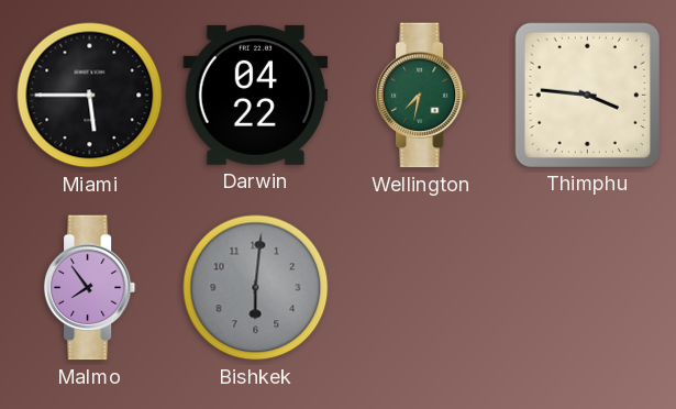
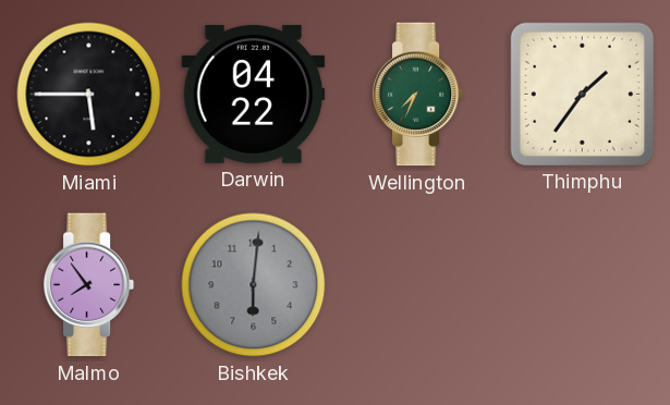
Wellington: 7:32 -> 7:34
Thimphu: 3:46 -> 1:36
